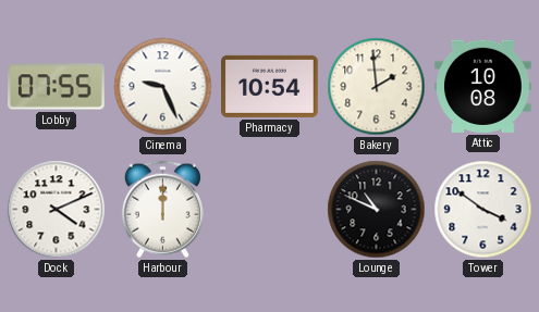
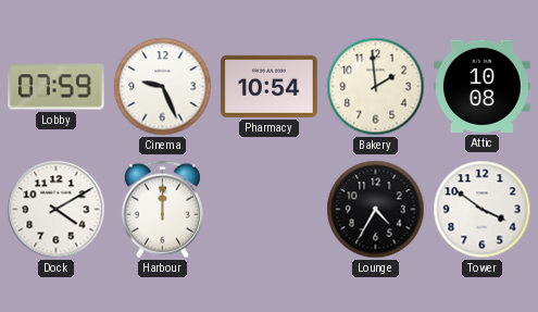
Lobby: 07:55 -> 07:59
Dock: 4:11 -> 4:10
Lounge: 10:49 -> 4:35
